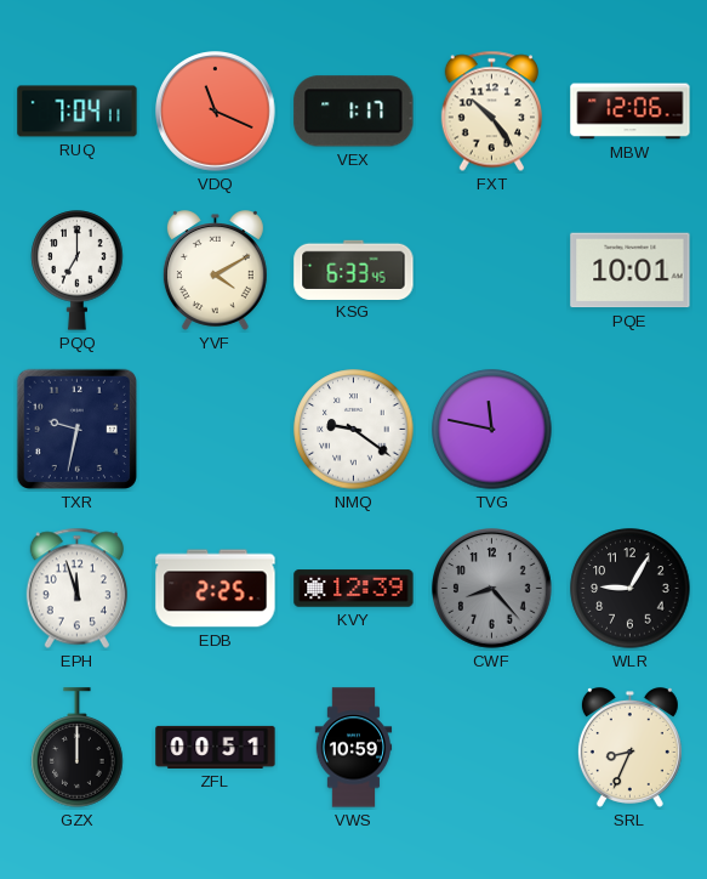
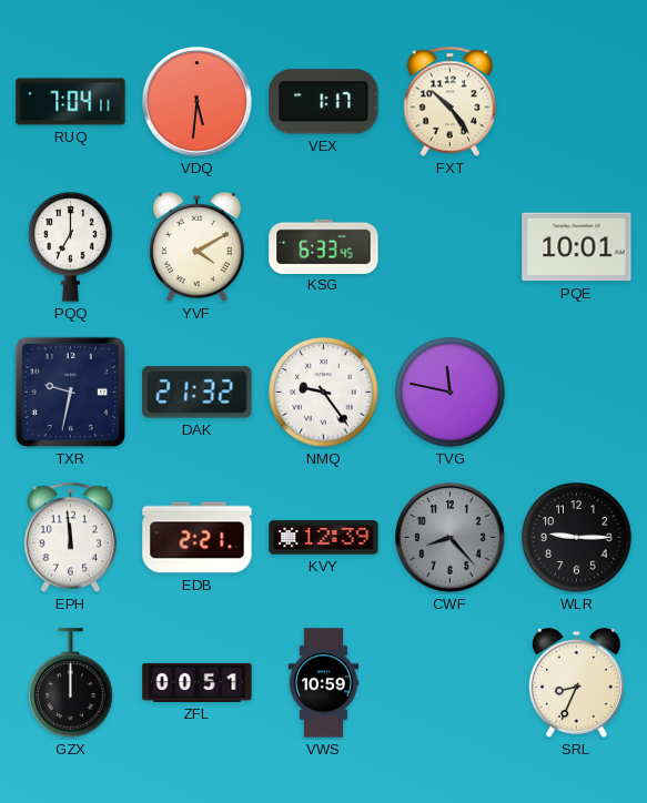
VDQ: 11:19 -> 5:31
MBW: 12:06 -> none
DAK: none -> 21:32
NMQ: 9:21 -> 9:24
EPH: 11:57 -> 11:59
EDB: 2:25 -> 2:21
WLR: 9:05 -> 9:15
